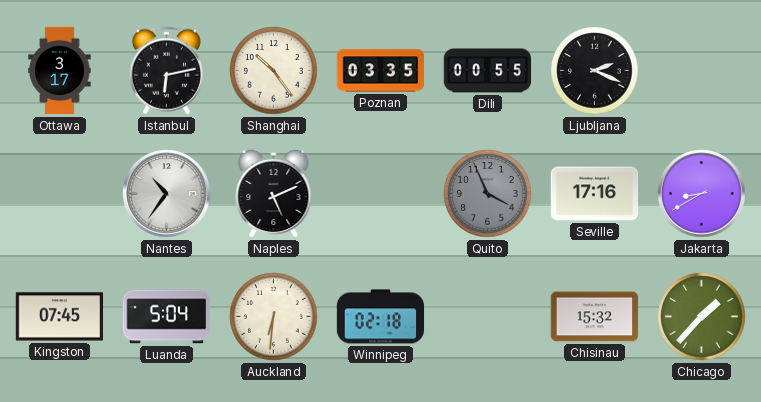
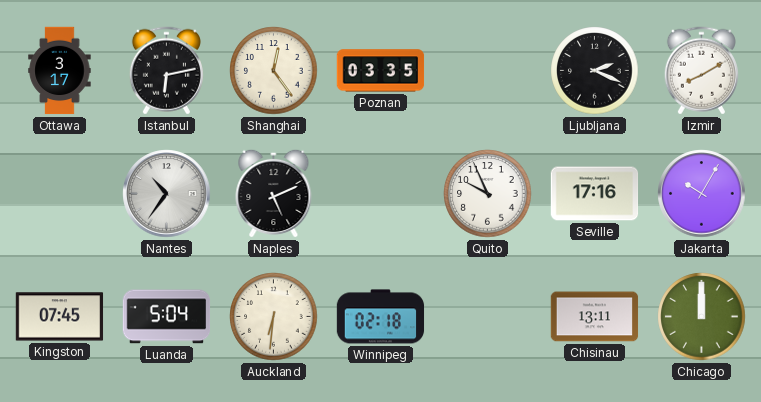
Shanghai: 10:24 -> 12:24
Dili: 00:55 -> none
Izmir: none -> 8:10
Quito: 3:56 -> 9:56
Quito dial: grey -> white
Jakarta: 8:40 -> 10:05
Chisinau: 15:32 -> 13:11
Chicago: 1:37 -> 12:00
